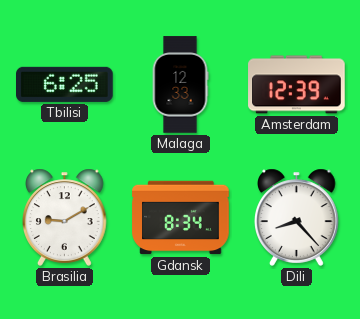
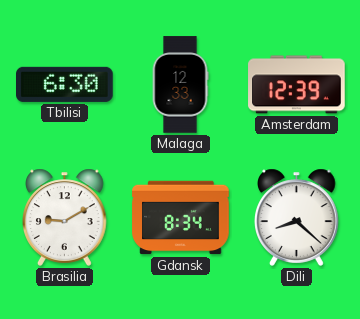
Tbilisi: 6:25 -> 6:30
Dili: 8:23 -> 8:22
